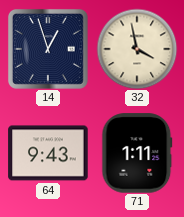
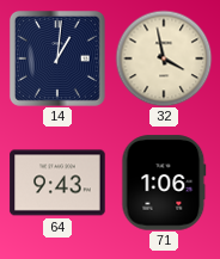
14: 12:57 -> 1:01
71: 1:11 -> 1:06
